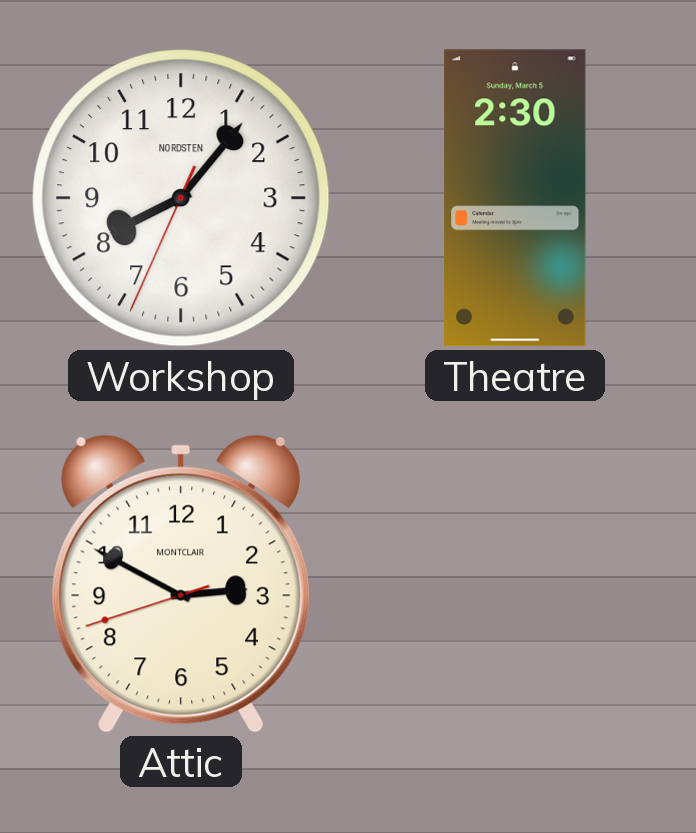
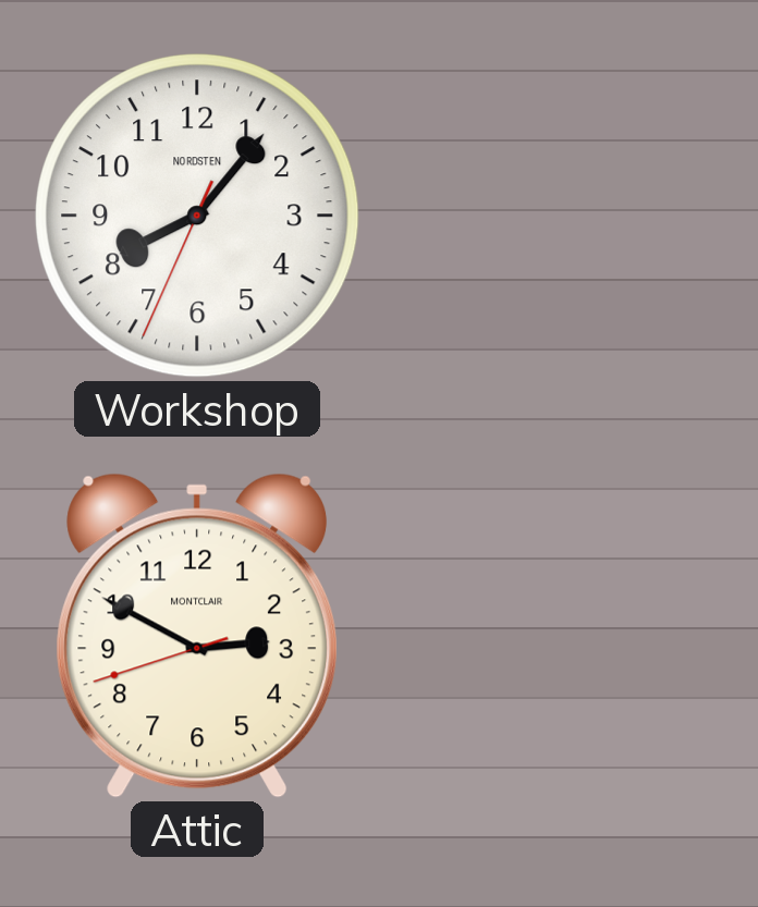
Theatre: 2:30 -> none
